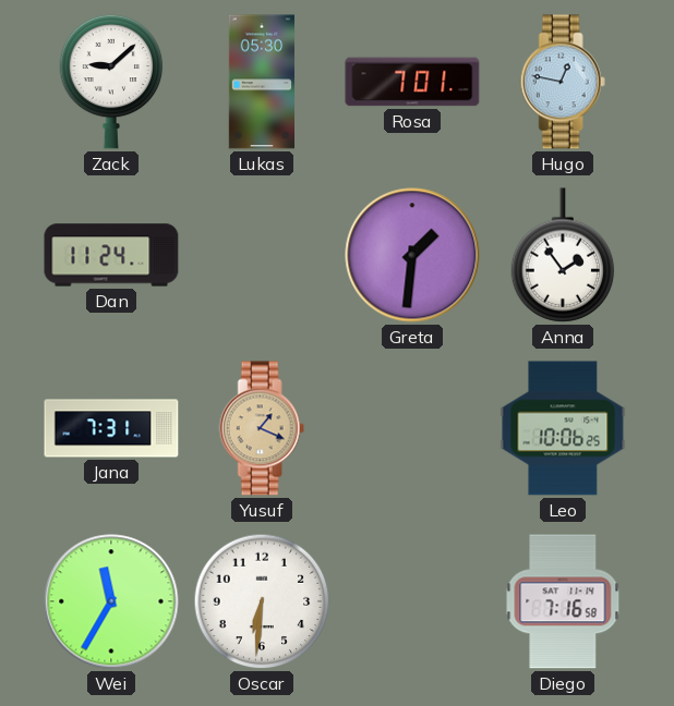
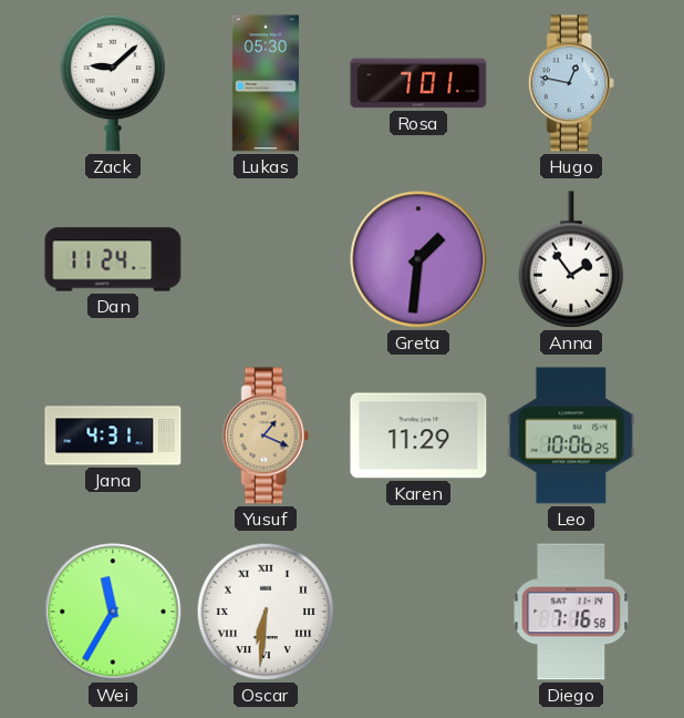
Jana: 7:31 -> 4:31
Karen: none -> 11:29
Oscar numerals: Arabic -> Roman
